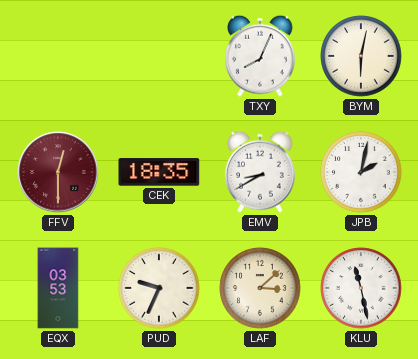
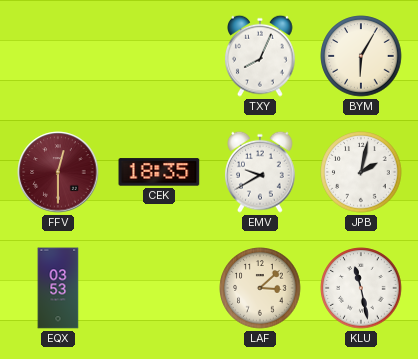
BYM: 6:02 -> 6:05
EMV: 8:40 -> 9:40
PUD: 9:34 -> none
